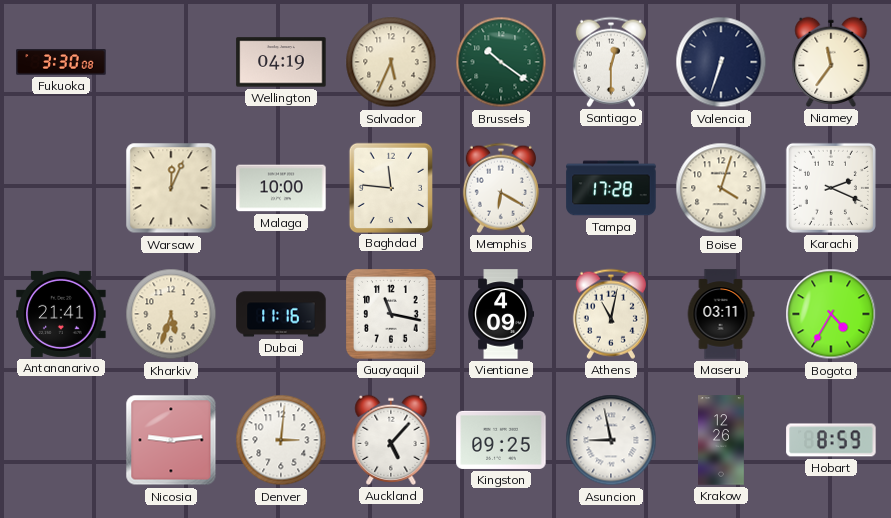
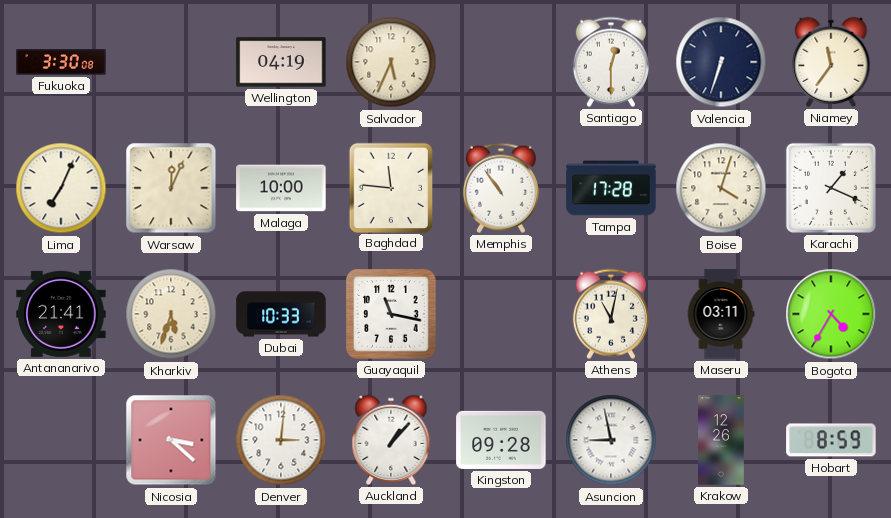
Brussels: 10:21 -> none
Lima: none -> 7:04
Memphis: 6:20 -> 10:54
Karachi: 2:19 -> 1:19
Dubai: 11:16 -> 10:33
Vientiane: 4:09 -> none
Nicosia: 9:14 -> 3:22
Auckland: 5:07 -> 1:07
Kingston: 09:25 -> 09:28
